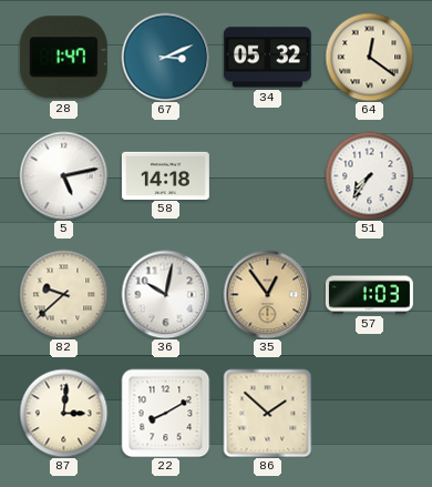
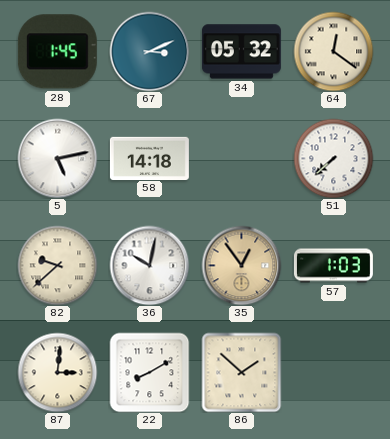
28: 1:47 -> 1:45
51: 7:36 -> 7:38
